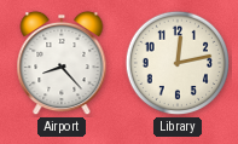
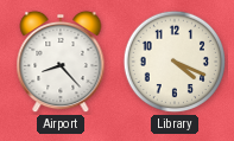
Library: 12:13 -> 4:19
